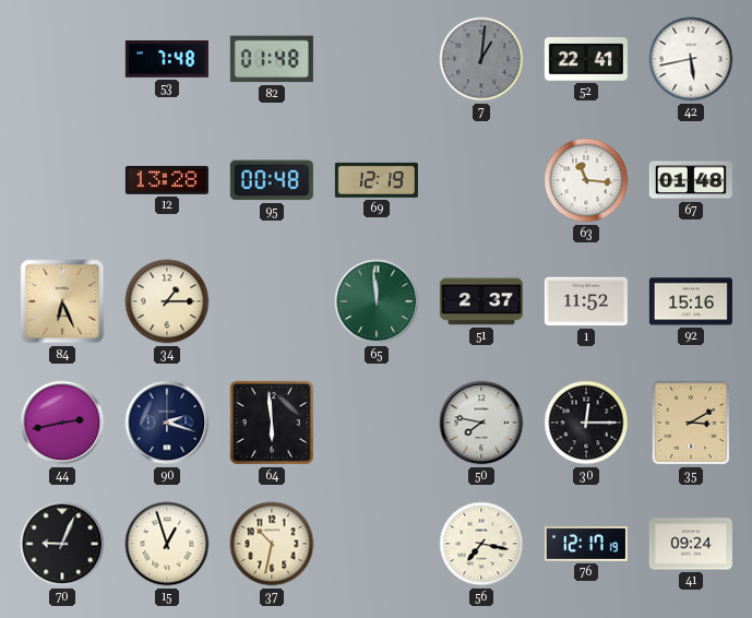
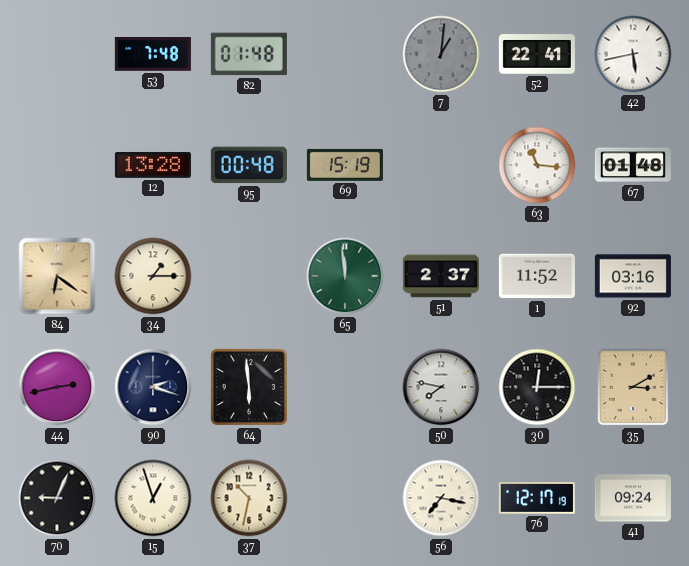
69: 12:19 -> 15:19
84: 6:26 -> 6:21
92: 15:16 -> 03:16
